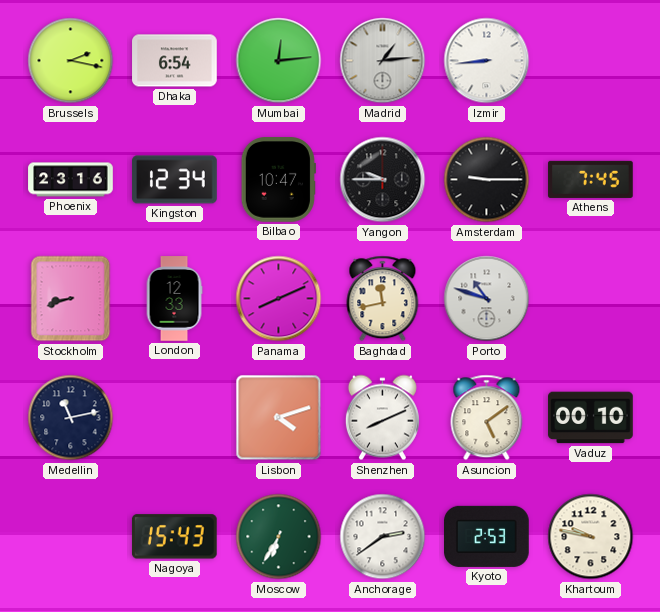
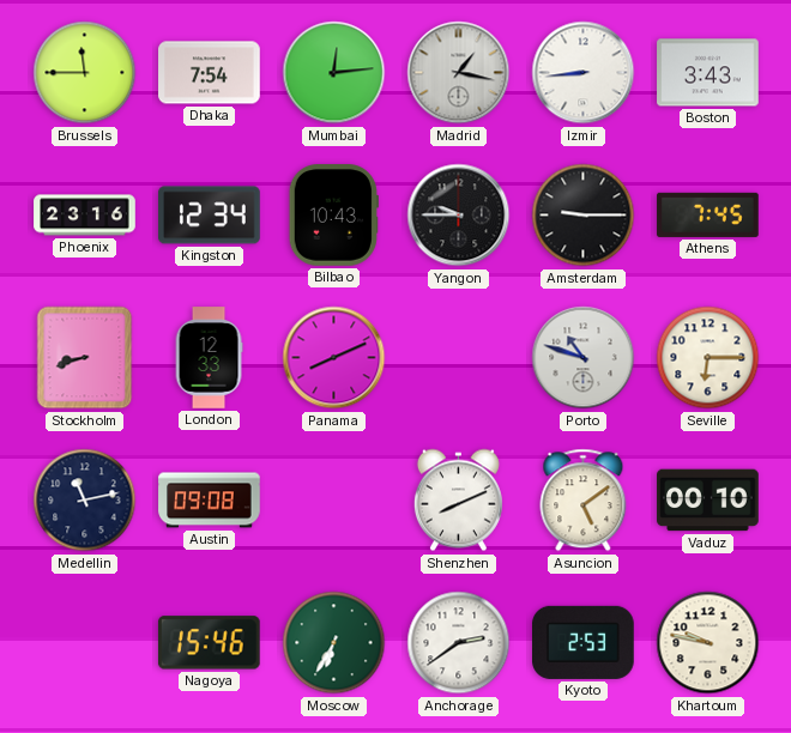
Brussels: 2:17 -> 11:45
Dhaka: 6:54 -> 7:54
Madrid: 1:14 -> 1:17
Boston: none -> 3:43
Bilbao: 10:47 -> 10:43
Baghdad: 11:43 -> none
Seville: none -> 6:15
Austin: none -> 09:08
Lisbon: 4:12 -> none
Nagoya: 15:43 -> 15:46
